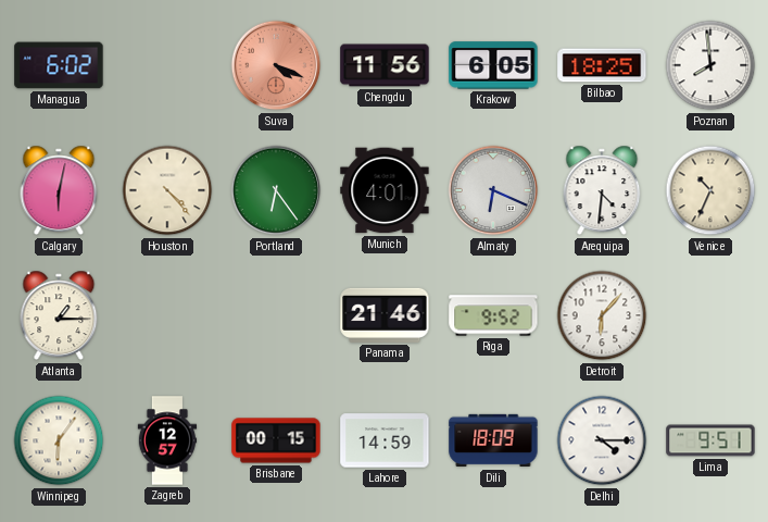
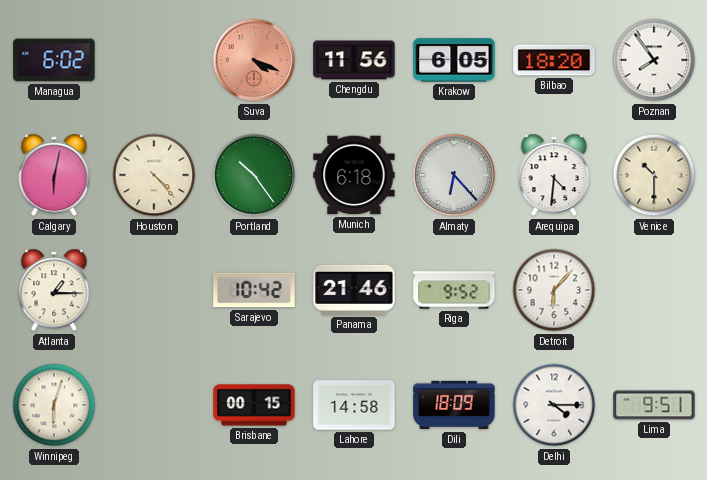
Bilbao: 18:25 -> 18:20
Poznan: 7:59 -> 7:54
Portland: 6:24 -> 10:24
Munich: 4:01 -> 6:18
Almaty: 6:19 -> 6:23
Venice: 10:34 -> 10:30
Sarajevo: none -> 10:42
Winnipeg: 6:06 -> 6:03
Zagreb: 12:57 -> none
Lahore: 14:59 -> 14:58
